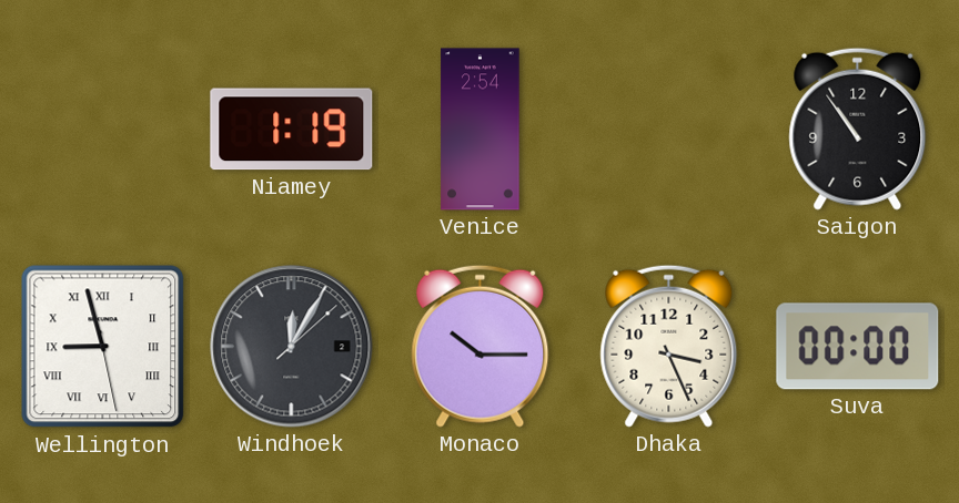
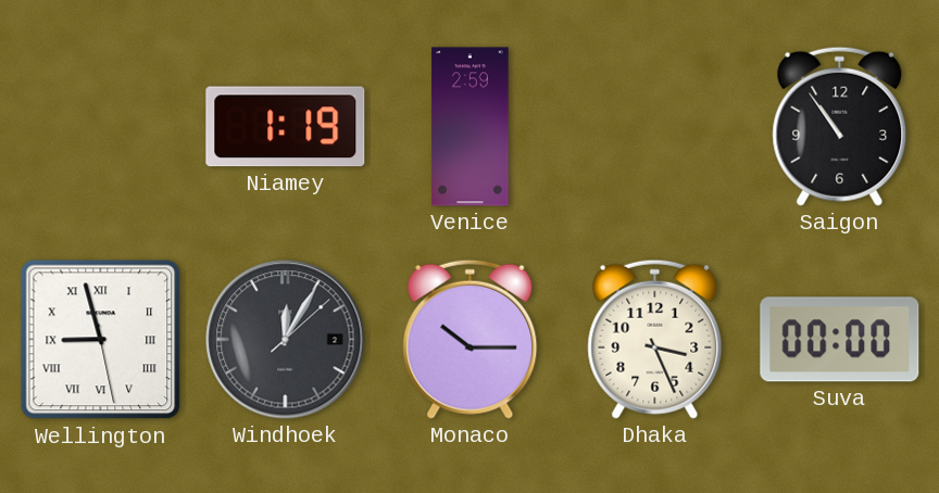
Venice: 2:54 -> 2:59
